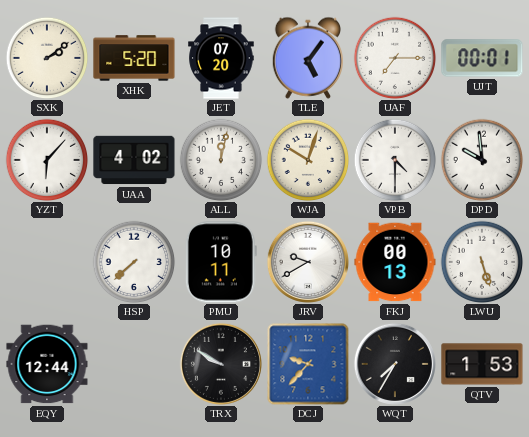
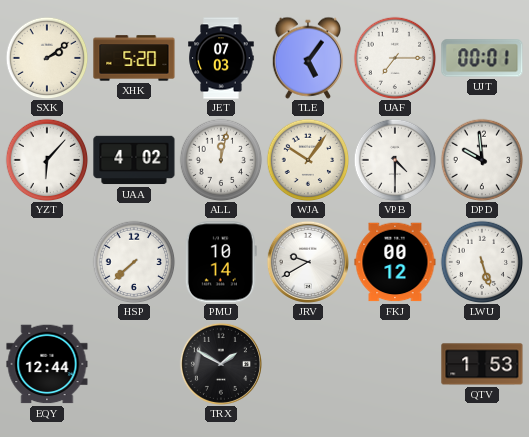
JET: 07:20 -> 07:03
WJA: 10:03 -> 10:06
PMU: 10:11 -> 10:14
FKJ: 00:13 -> 00:12
TRX: 9:50 -> 1:50
DCJ: 9:37 -> none
WQT: 7:35 -> none
